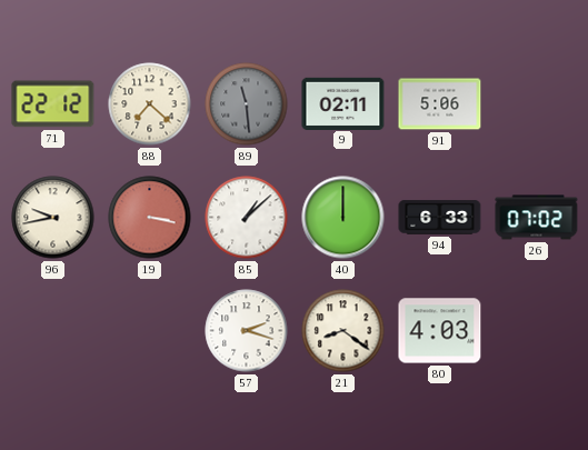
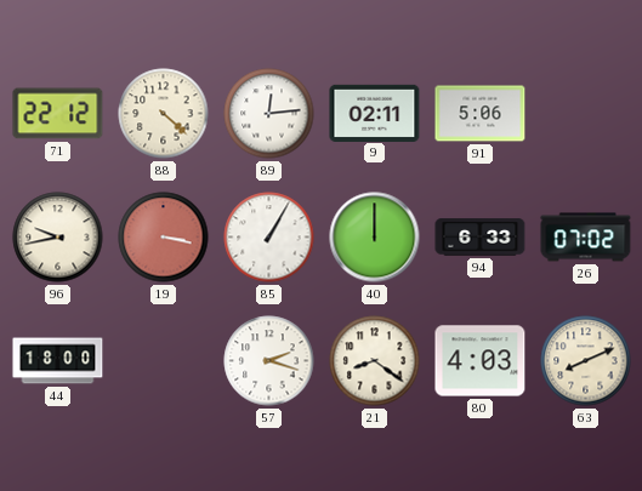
88: 7:22 -> 4:22
89: 11:29 -> 12:14
89 dial: grey -> white
85: 1:08 -> 1:05
44: none -> 18:00
63: none -> 8:11
